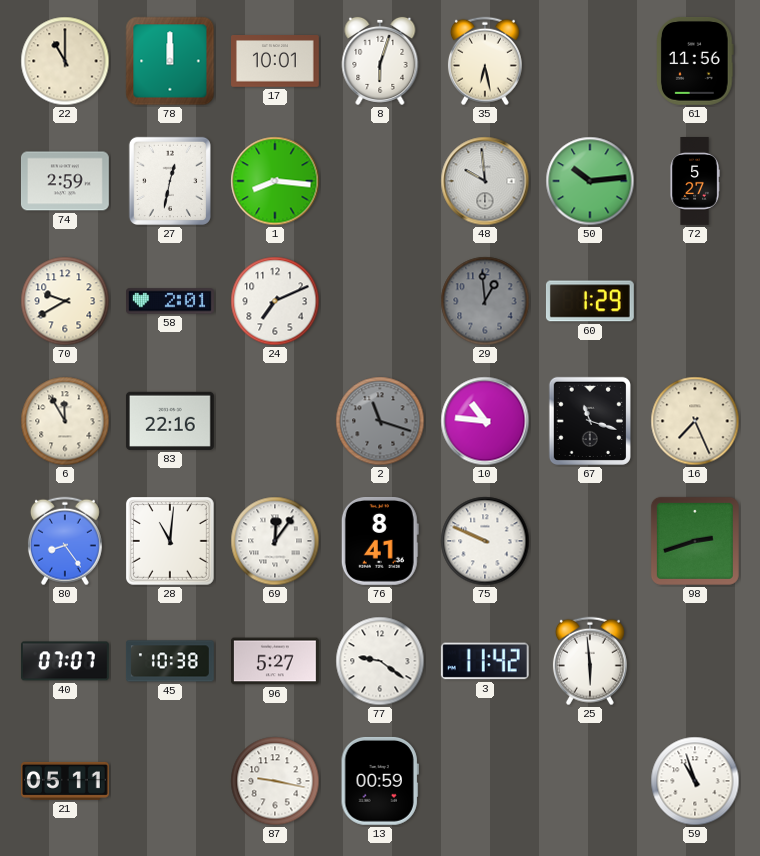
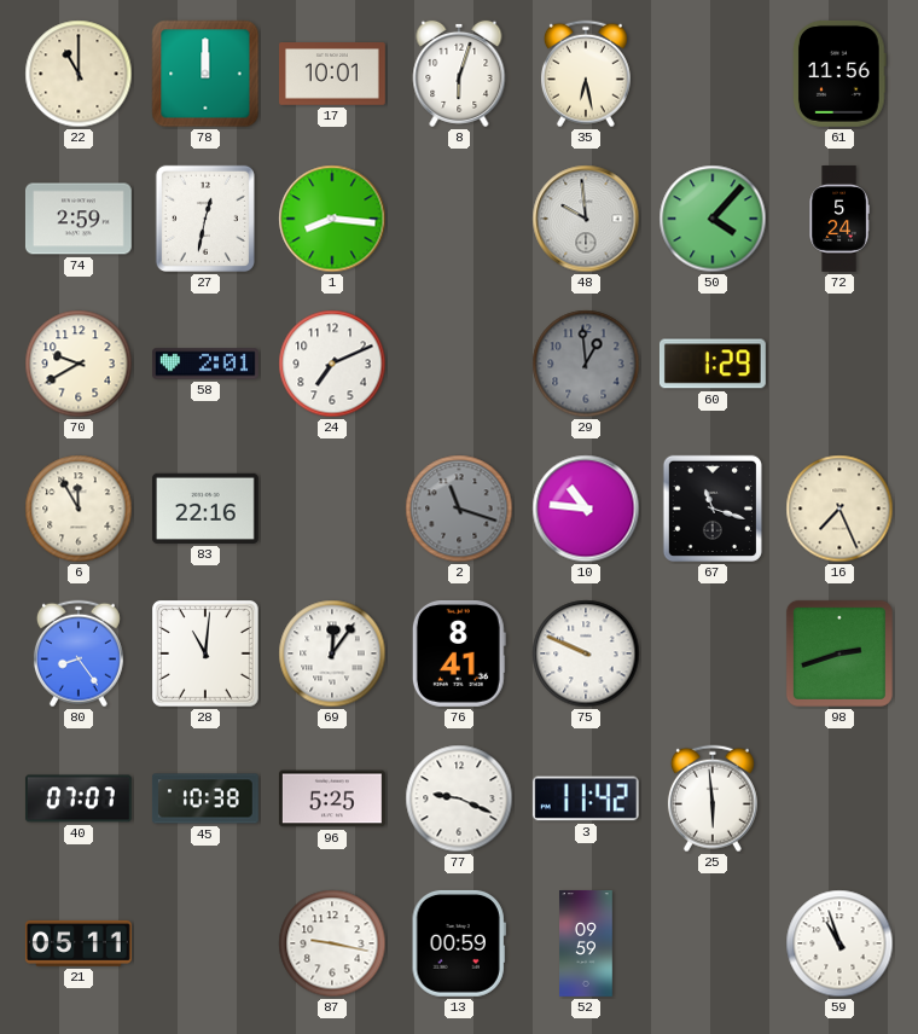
50: 10:14 -> 4:07
72: 5:27 -> 5:24
96: 5:27 -> 5:25
77: 9:21 -> 9:19
52: none -> 09:59
